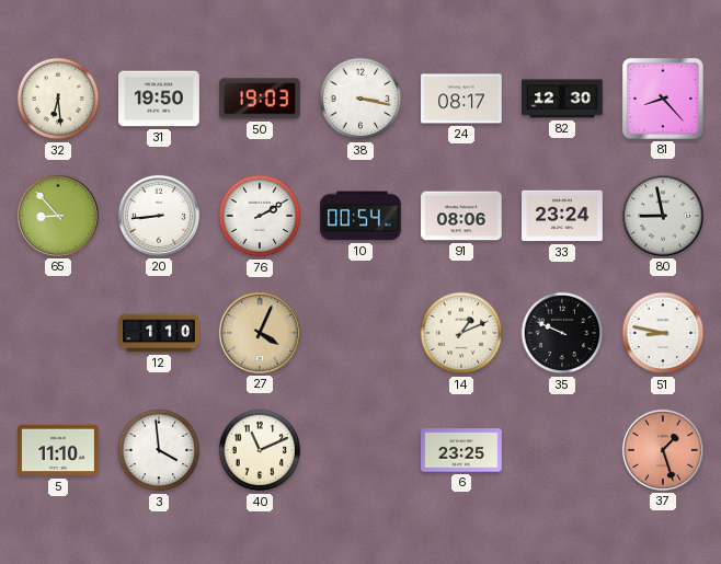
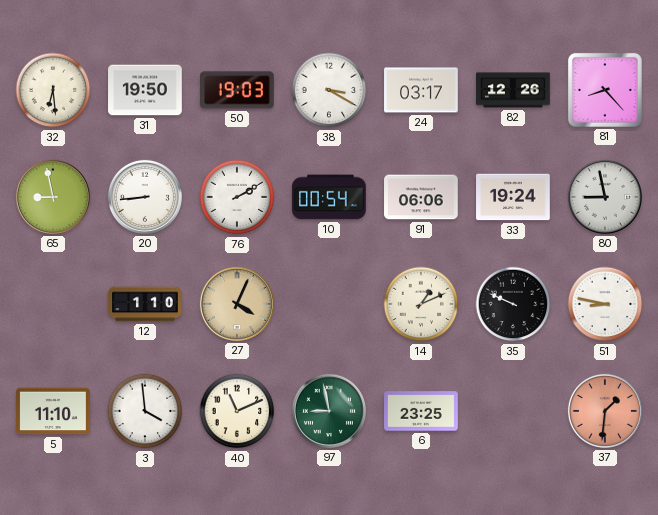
38: 3:17 -> 3:20
24: 08:17 -> 03:17
82: 12:30 -> 12:26
65: 8:53 -> 8:58
91: 08:06 -> 06:06
33: 23:24 -> 19:24
97: none -> 8:58
37: 1:27 -> 1:31
